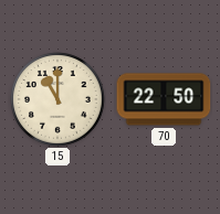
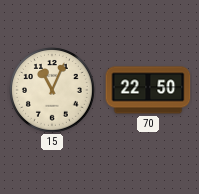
15: 11:00 -> 11:04
